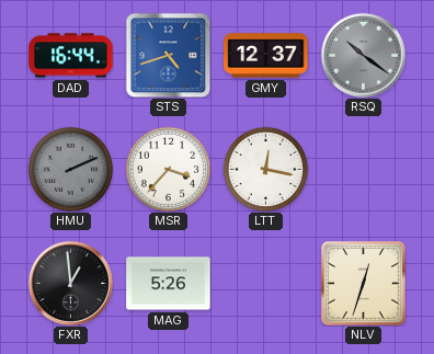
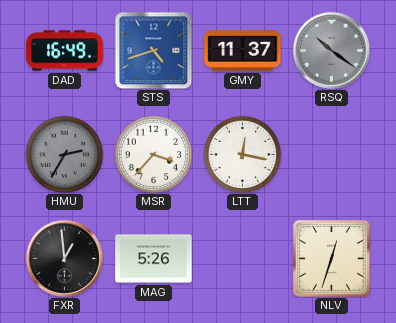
DAD: 16:44 -> 16:49
GMY: 12:37 -> 11:37
HMU: 2:11 -> 2:35
